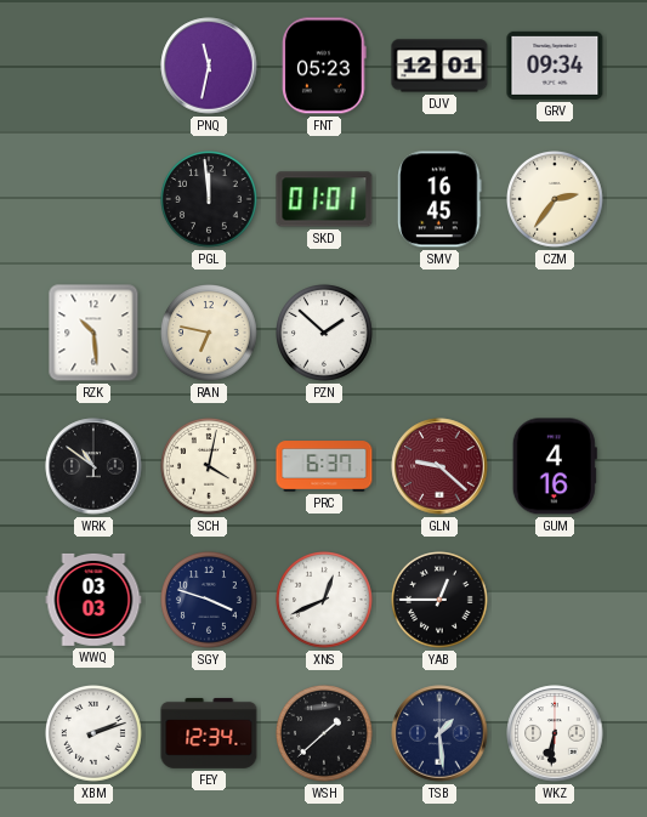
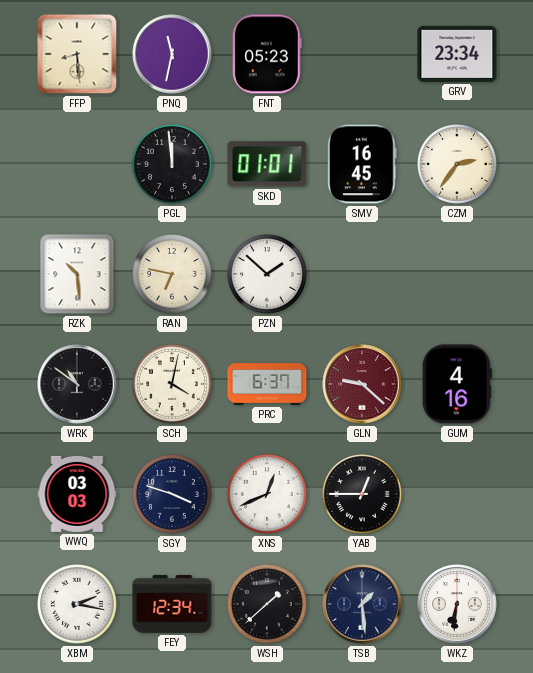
FFP: none -> 8:29
DJV: 12:01 -> none
GRV: 09:34 -> 23:34
XBM: 2:12 -> 2:17
